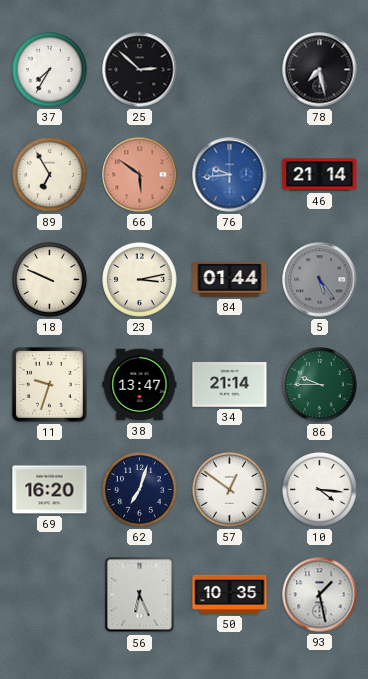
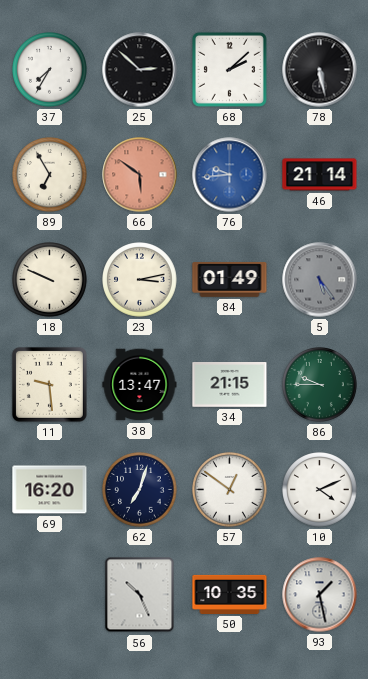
68: none -> 2:08
78: 7:28 -> 5:28
84: 01:44 -> 01:49
11: 9:33 -> 9:29
34: 21:14 -> 21:15
10: 4:16 -> 4:11
56: 6:26 -> 10:26
